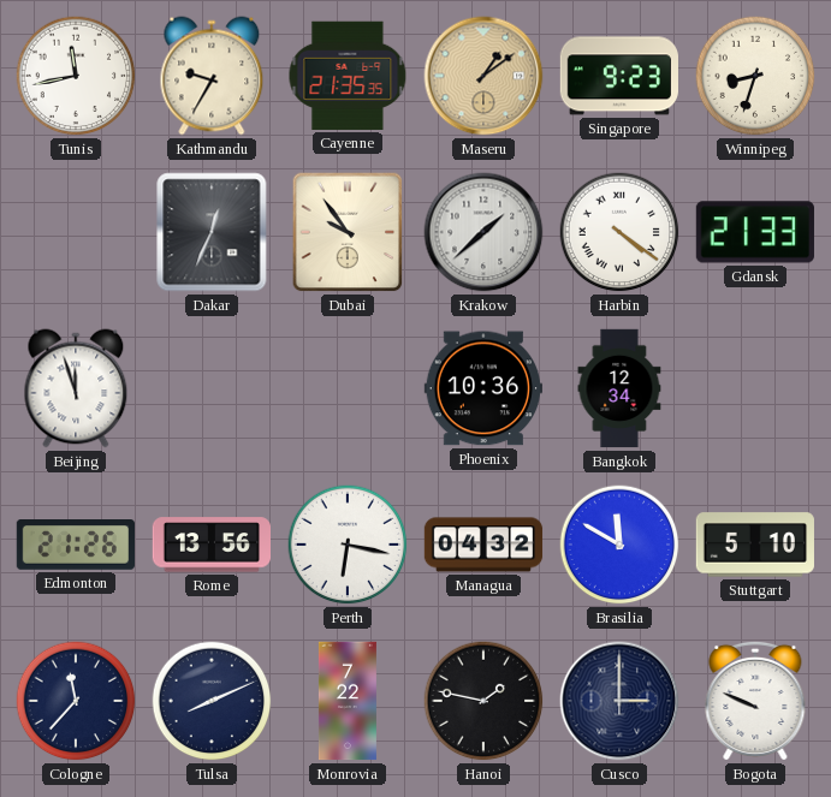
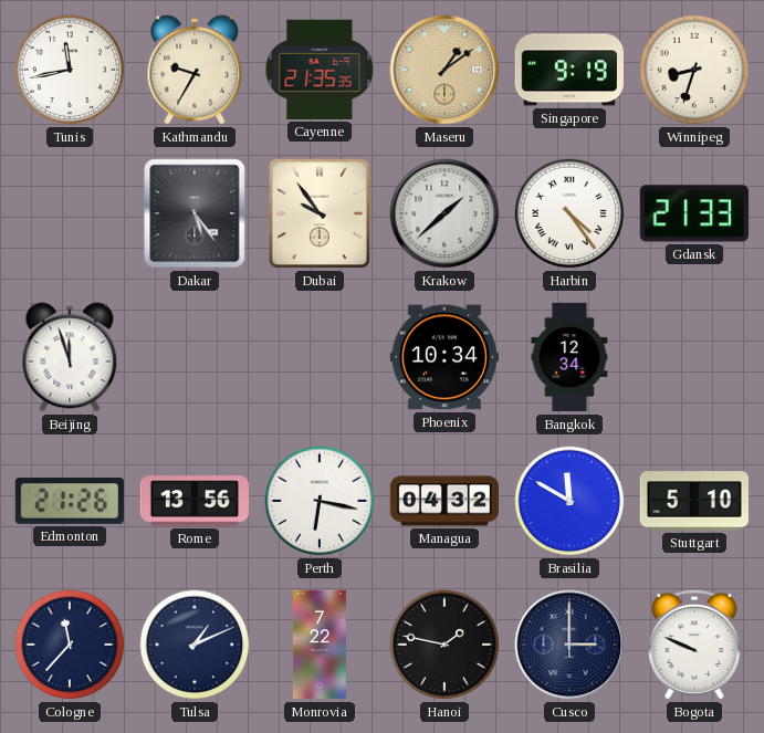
Singapore: 9:23 -> 9:19
Dakar: 12:34 -> 5:24
Harbin: 4:21 -> 4:24
Phoenix: 10:36 -> 10:34
Tulsa: 8:11 -> 1:11
